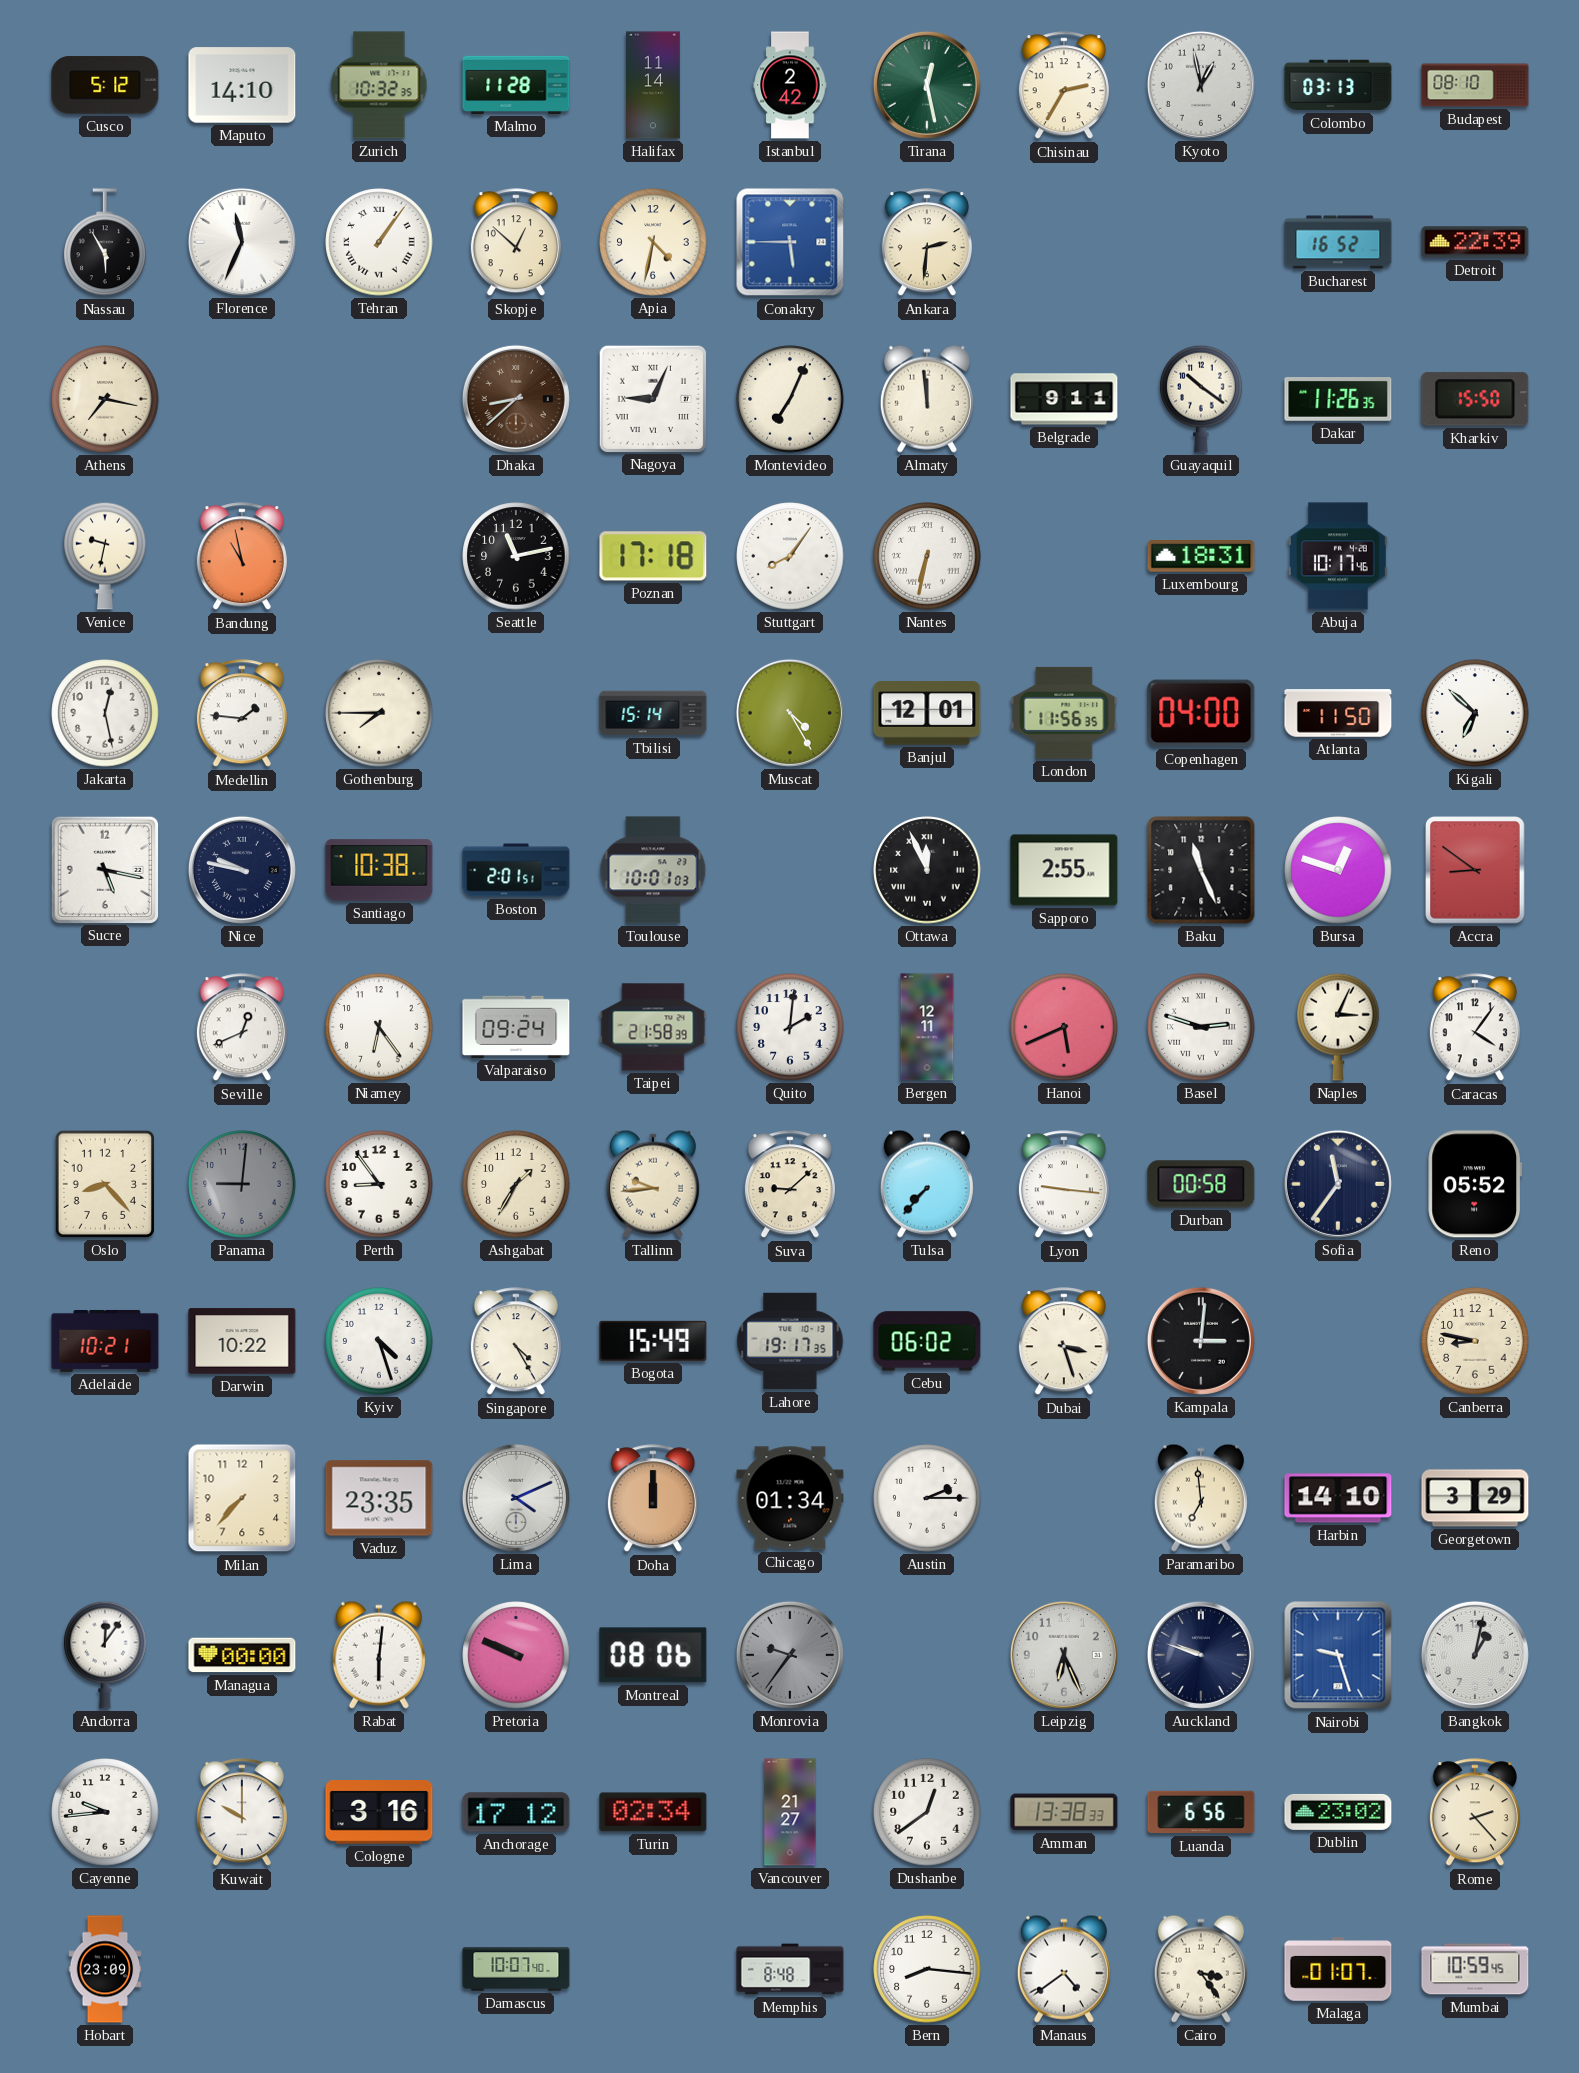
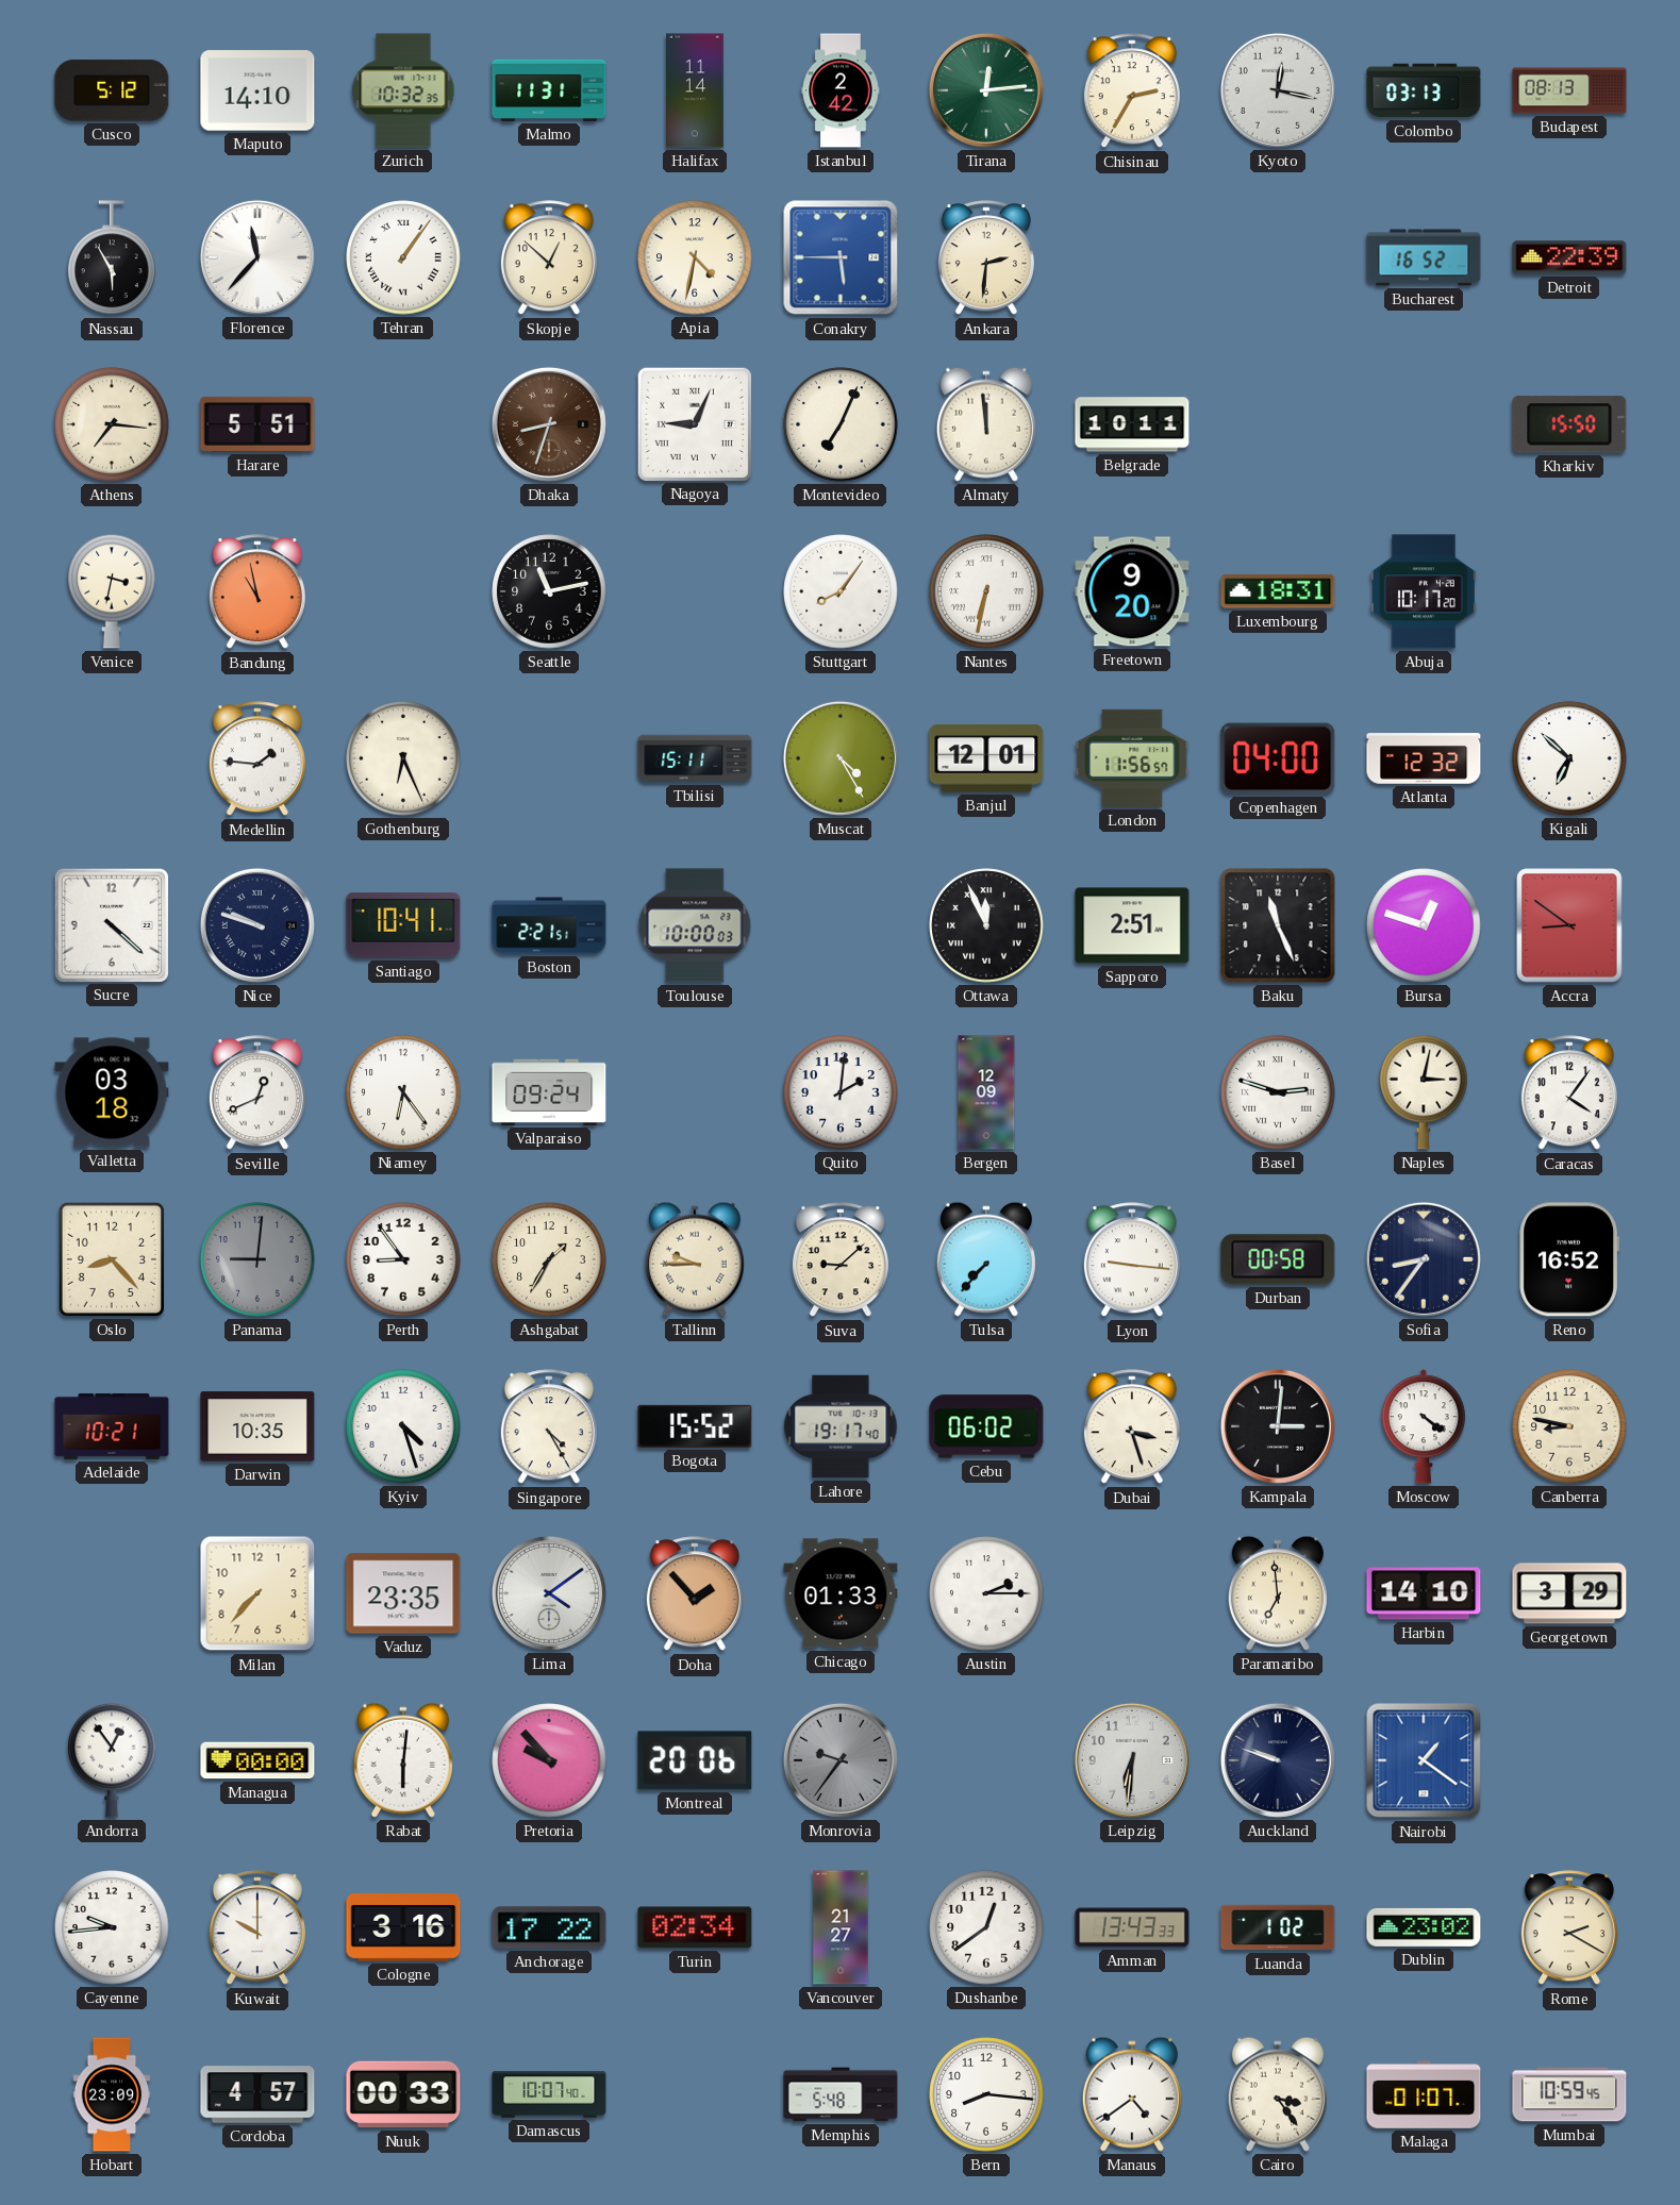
Malmo: 11:28 -> 11:31
Tirana: 12:28 -> 12:14
Kyoto: 12:58 -> 12:17
Budapest: 08:10 -> 08:13
Florence: 11:34 -> 11:37
Athens: 7:17 -> 7:16
Harare: none -> 5:51
Dhaka: 8:38 -> 8:33
Belgrade: 9:11 -> 10:11
Guayaquil: 10:21 -> none
Dakar: 11:26 -> none
Venice: 9:32 -> 3:32
Poznan: 17:18 -> none
Freetown: none -> 9:20
Abuja: 10:17:46 -> 10:17:20
Jakarta: 12:28 -> none
Gothenburg: 7:45 -> 6:26
Tbilisi: 15:14 -> 15:11
London: 11:56:35 -> 11:56:57
Atlanta: 11:50 -> 12:32
Sucre: 5:17 -> 4:22
Nice: 9:47 -> 9:48
Santiago: 10:38 -> 10:41
Boston: 2:01 -> 2:21
Toulouse: 10:01 -> 10:00
Sapporo: 2:55 -> 2:51
Valletta: none -> 03:18
Taipei: 21:58 -> none
Bergen: 12:11 -> 12:09
Hanoi: 5:41 -> none
Naples: 3:04 -> 3:02
Tallinn: 9:44 -> 9:45
Sofia: 11:36 -> 8:36
Reno: 05:52 -> 16:52
Darwin: 10:22 -> 10:35
Bogota: 15:49 -> 15:52
Lahore: 19:17:35 -> 19:17:40
Moscow: none -> 4:21
Lima: 4:11 -> 4:09
Doha: 12:00 -> 1:53
Chicago: 01:34 -> 01:33
Andorra: 12:06 -> 12:54
Pretoria: 9:49 -> 9:53
Montreal: 08:06 -> 20:06
Leipzig: 6:26 -> 6:31
Nairobi: 9:27 -> 1:21
Bangkok: 1:02 -> none
Anchorage: 17:12 -> 17:22
Amman: 13:38 -> 13:43
Luanda: 6:56 -> 1:02
Rome: 2:23 -> 2:20
Cordoba: none -> 4:57
Nuuk: none -> 00:33
Memphis: 8:48 -> 5:48
